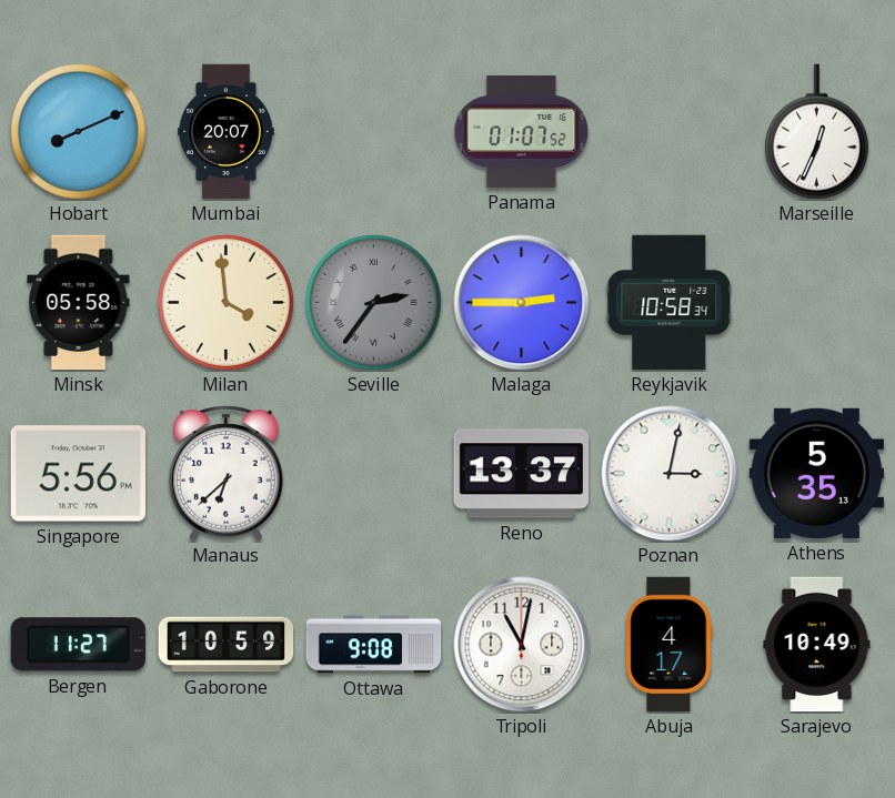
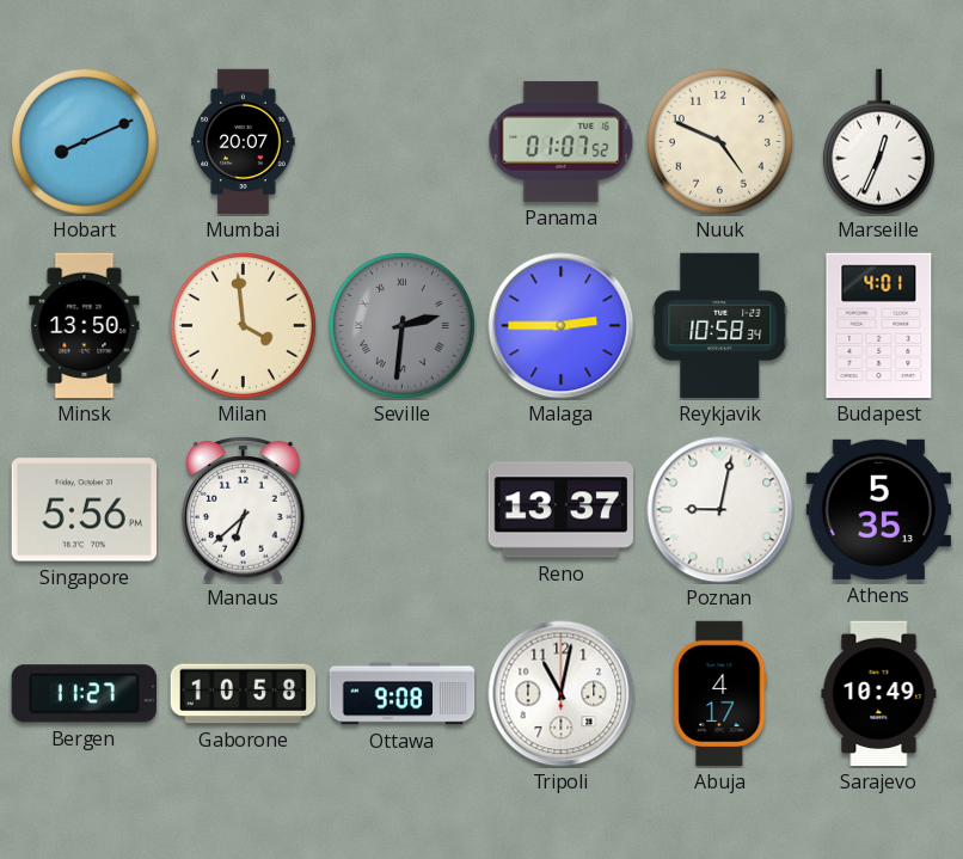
Nuuk: none -> 4:49
Minsk: 05:58 -> 13:50
Seville: 2:36 -> 2:31
Budapest: none -> 4:01
Poznan: 3:02 -> 9:02
Gaborone: 10:59 -> 10:58
